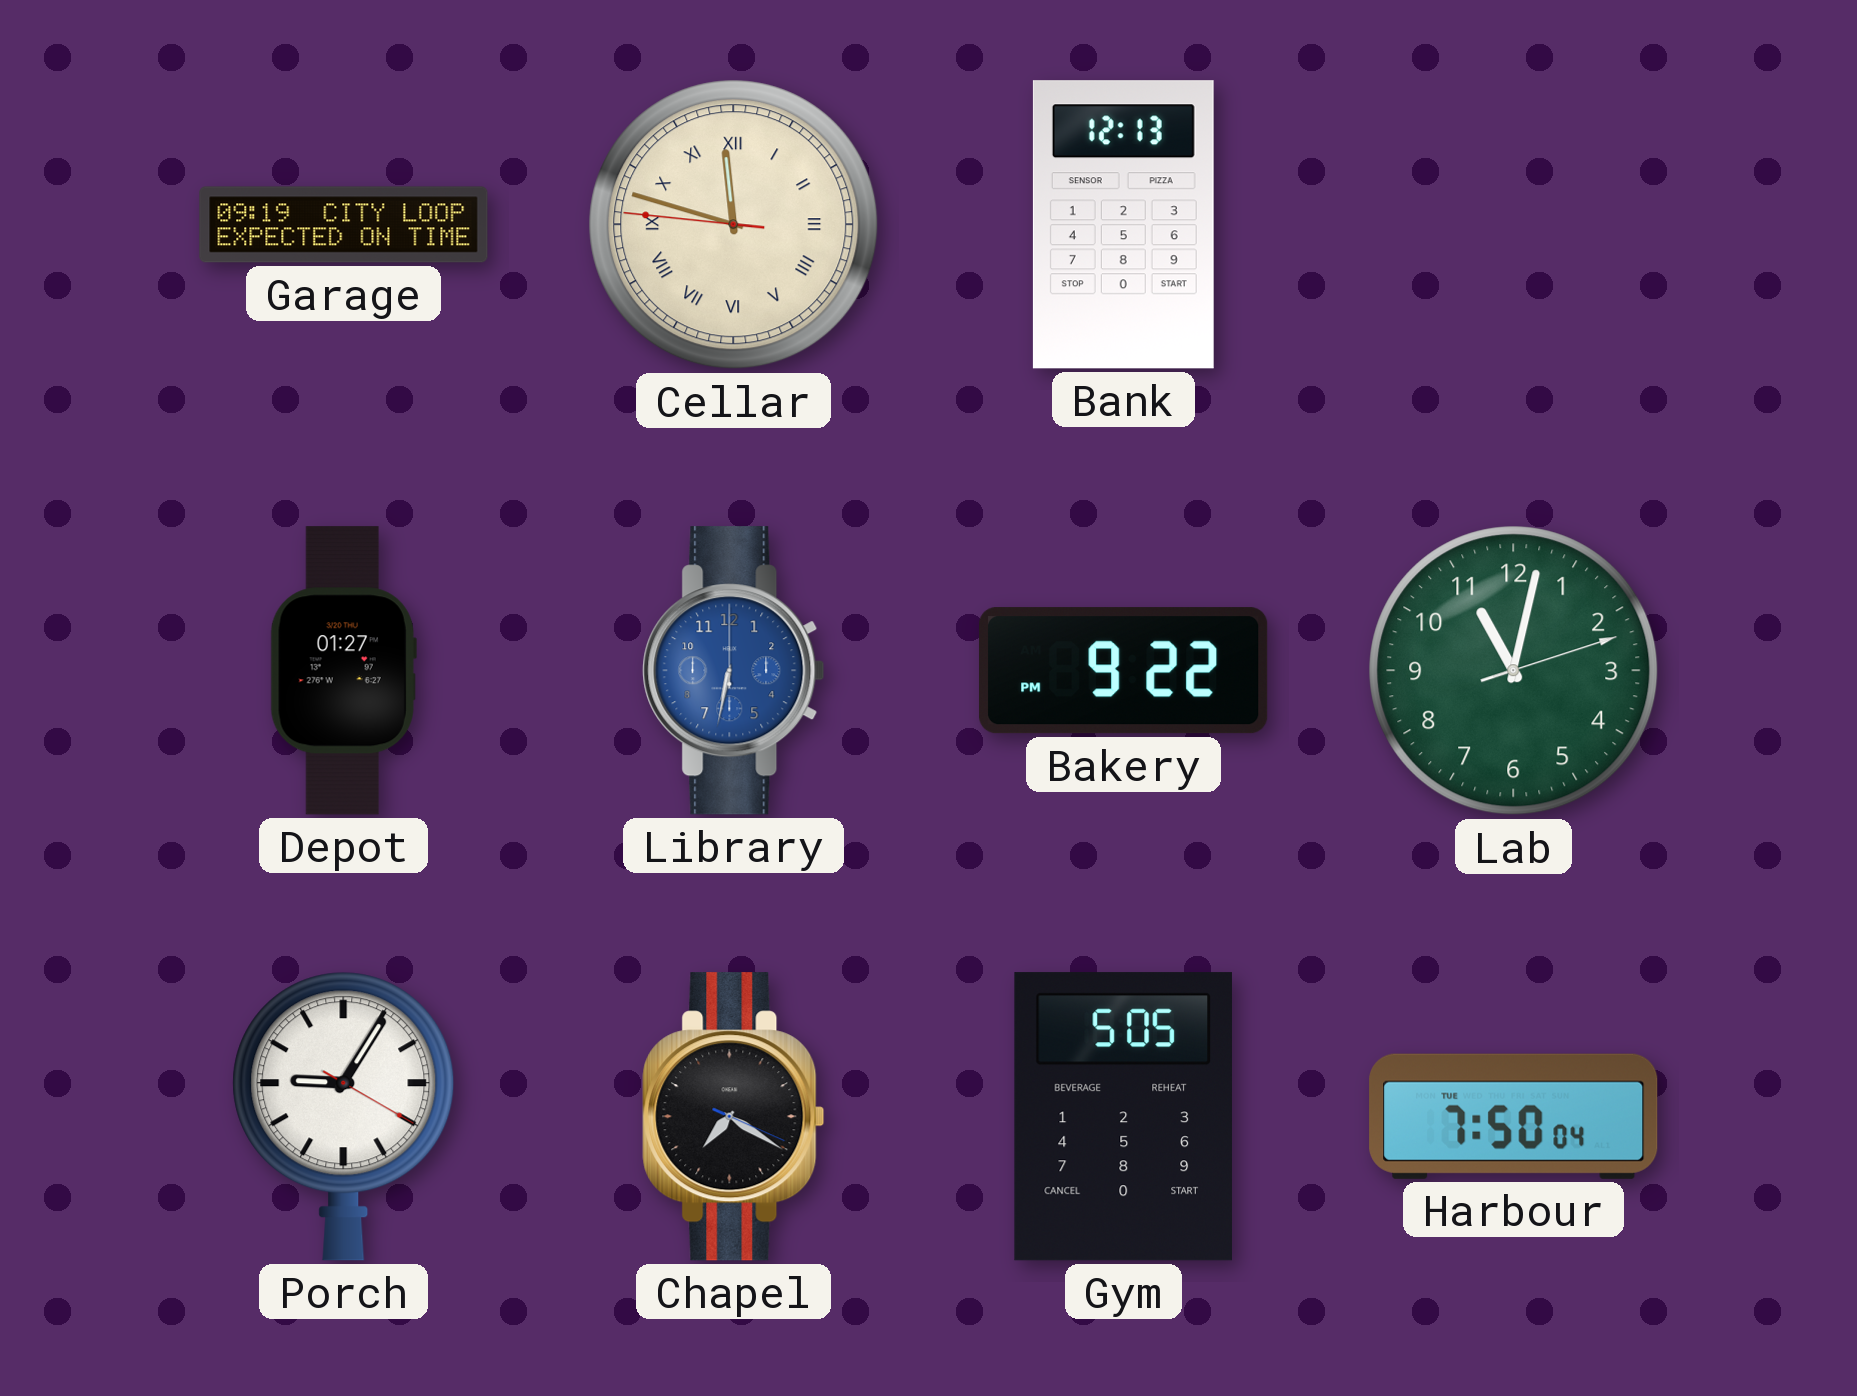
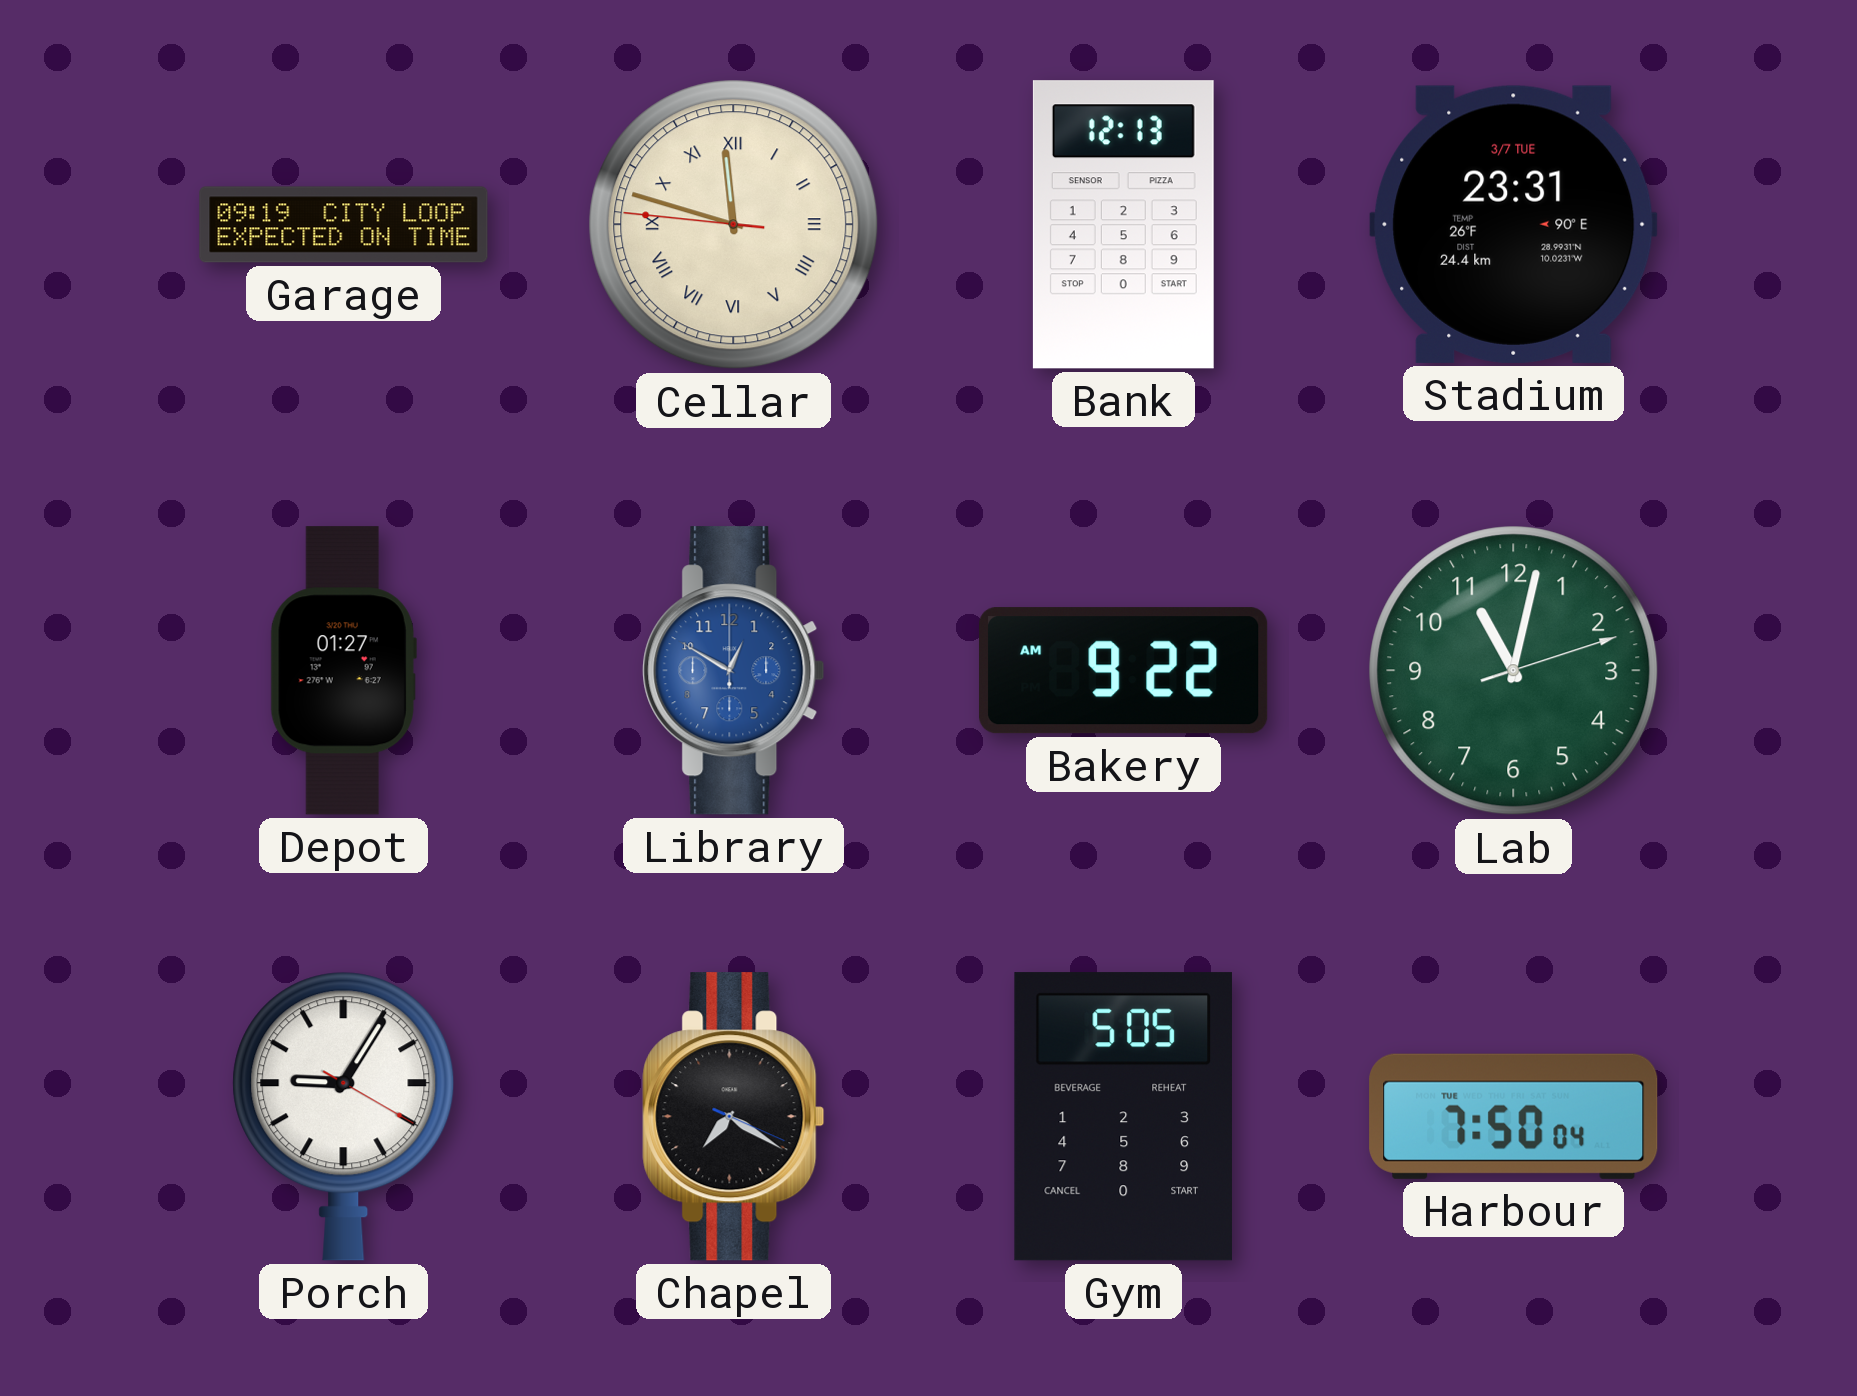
Stadium: none -> 23:31
Library: 6:32 -> 12:50
Bakery: 9:22 PM -> 9:22 AM
